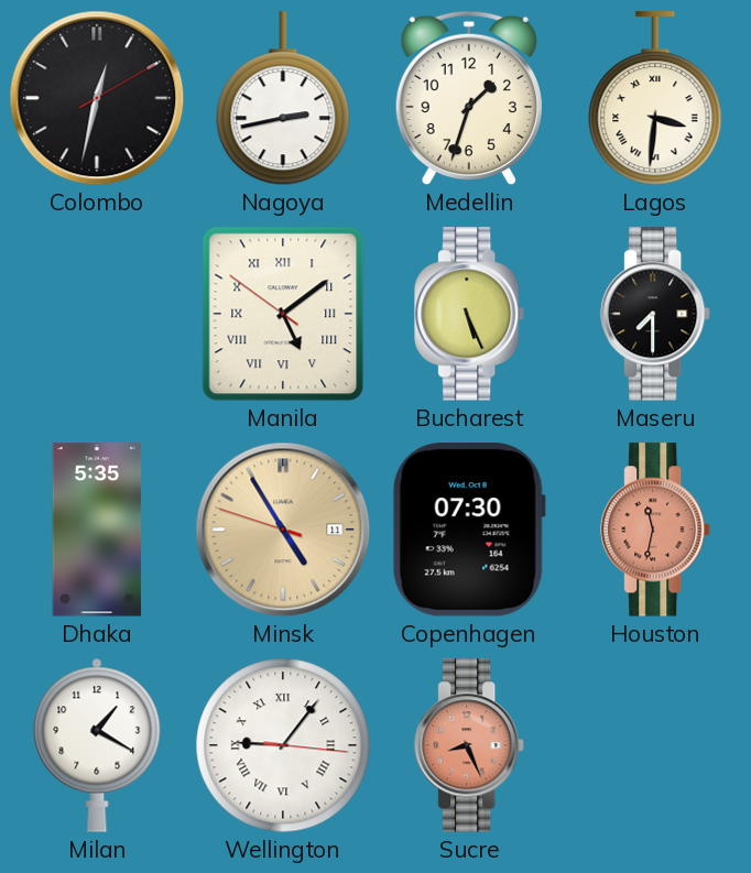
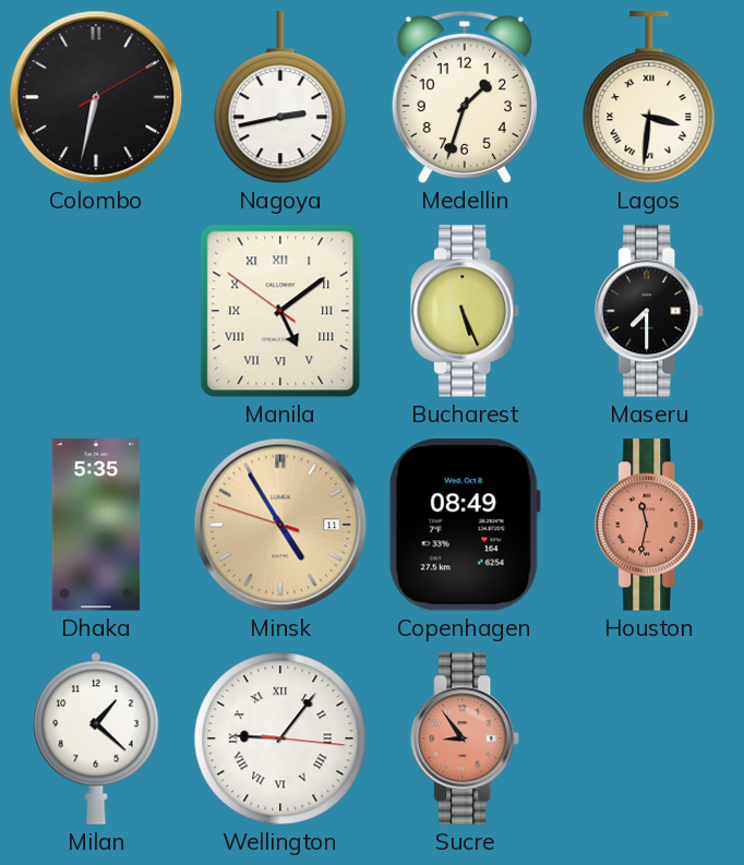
Colombo: 12:32 -> 6:32
Copenhagen: 07:30 -> 08:49
Milan: 1:20 -> 1:22
Sucre: 8:26 -> 8:54
